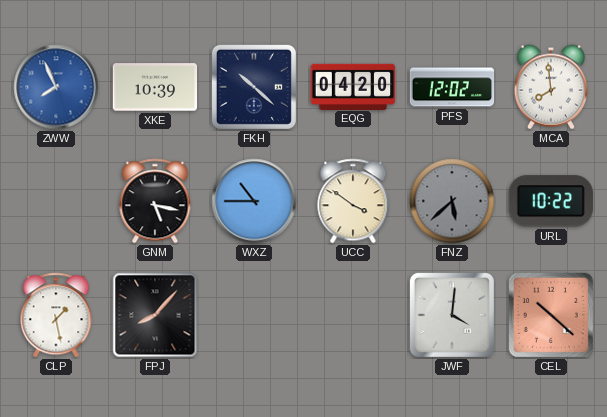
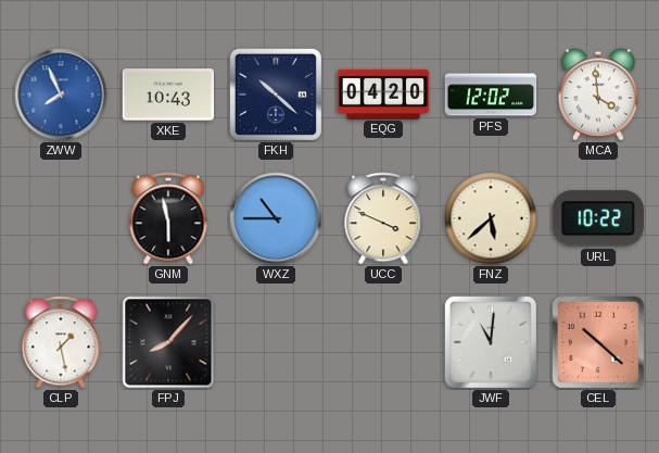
XKE: 10:39 -> 10:43
MCA: 7:59 -> 3:59
GNM: 5:17 -> 5:58
UCC: 3:51 -> 3:49
FNZ dial: grey -> cream
JWF: 4:01 -> 11:01
